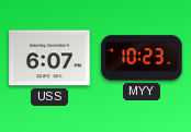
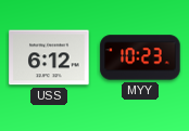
USS: 6:07 -> 6:12
